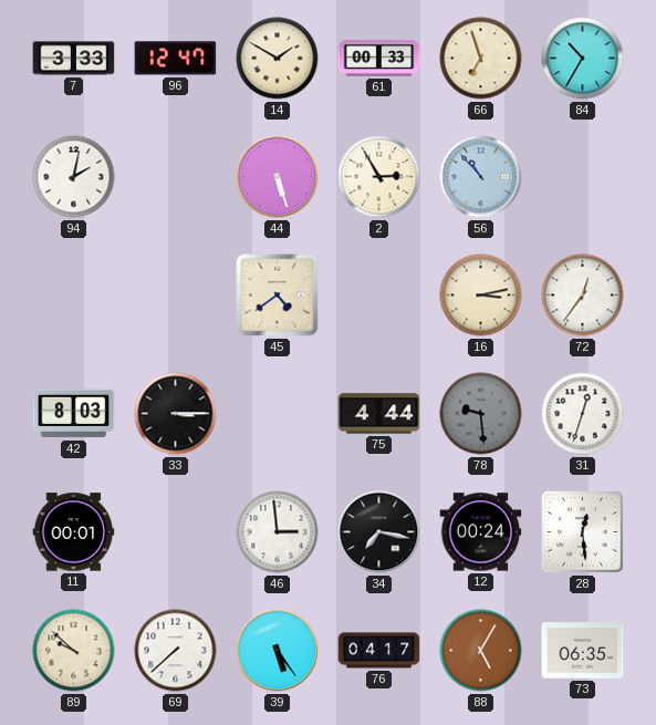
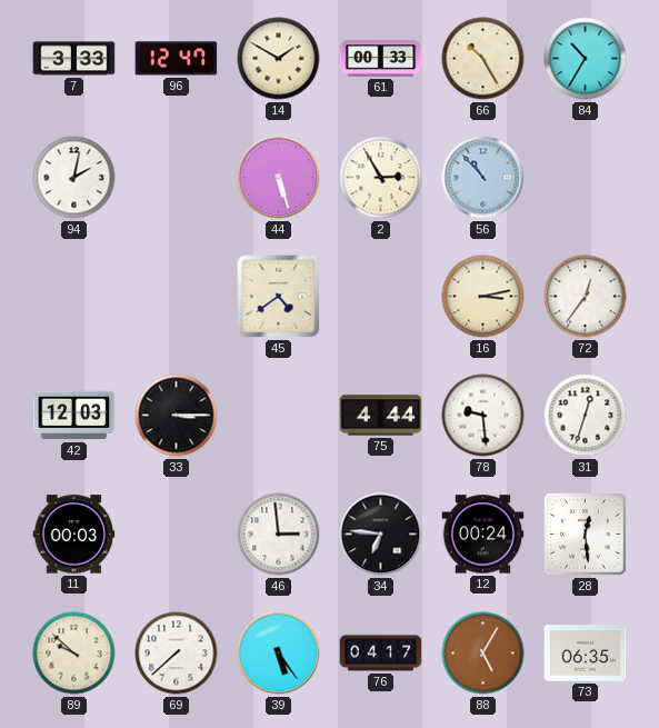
66: 6:57 -> 10:25
42: 8:03 -> 12:03
78 dial: grey -> white
11: 00:01 -> 00:03
34: 7:17 -> 6:46
